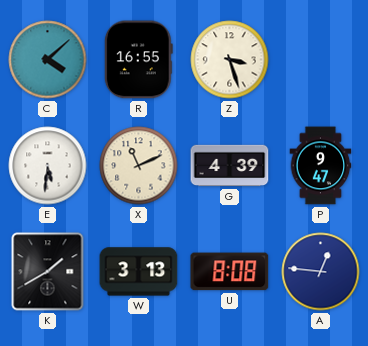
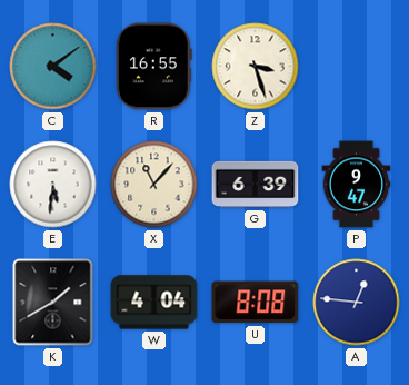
C: 4:08 -> 4:09
X: 11:11 -> 11:07
G: 4:39 -> 6:39
W: 3:13 -> 4:04
